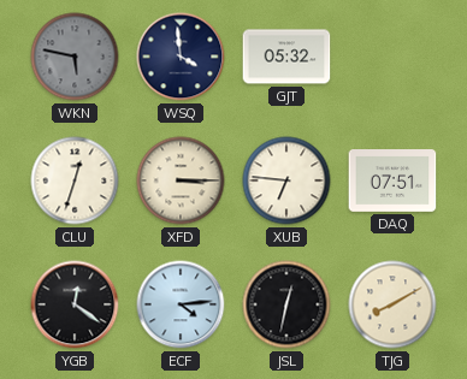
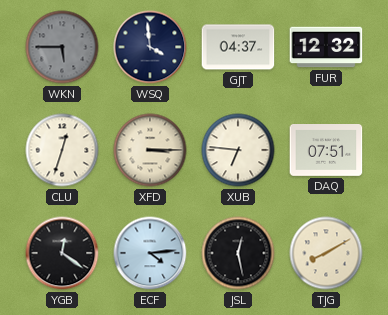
WKN: 5:47 -> 5:45
GJT: 05:32 -> 04:37
FUR: none -> 12:32
JSL: 12:32 -> 12:28
